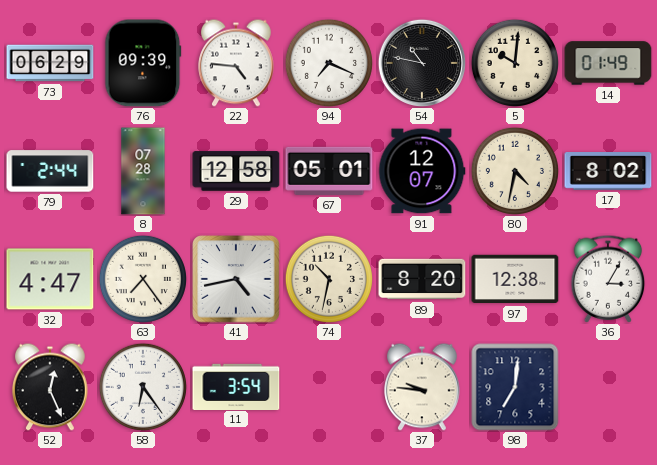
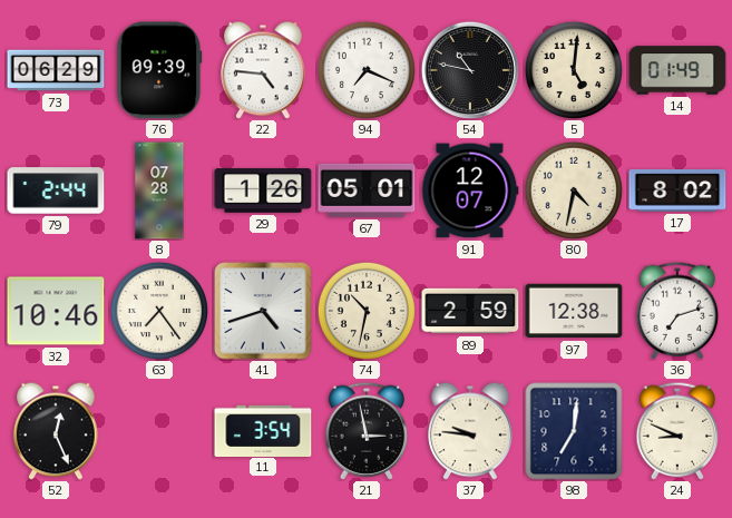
5: 10:01 -> 5:01
29: 12:58 -> 1:26
32: 4:47 -> 10:46
41: 4:43 -> 4:42
89: 8:20 -> 2:59
36: 3:05 -> 7:12
58: 6:24 -> none
21: none -> 2:58
24: none -> 8:49
